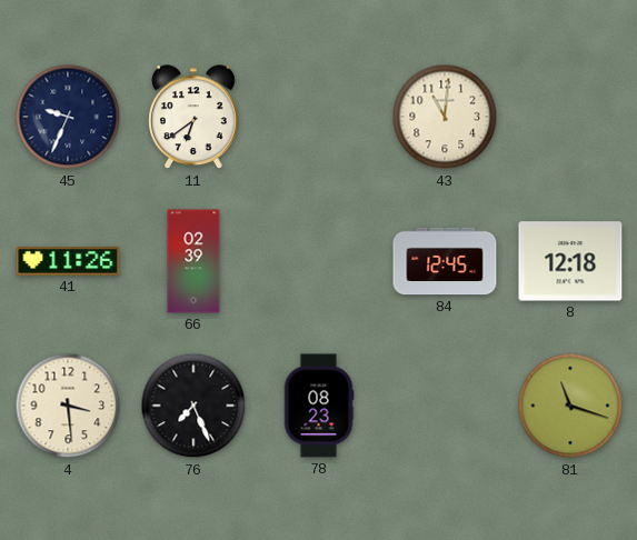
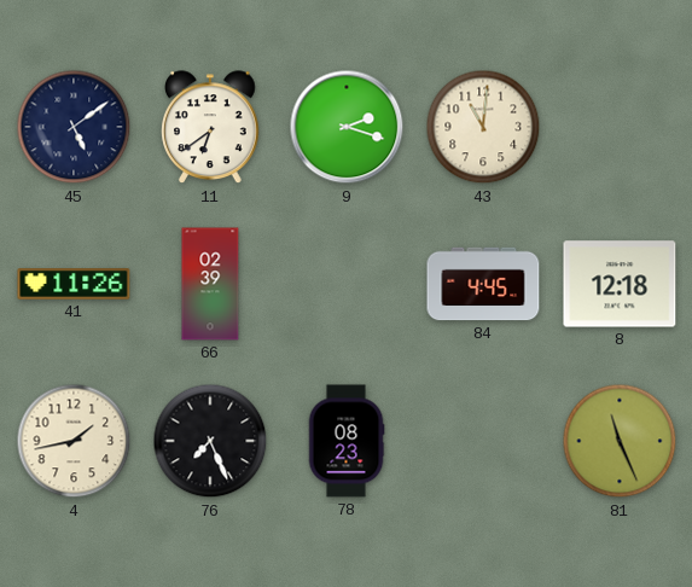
45: 9:34 -> 5:09
9: none -> 2:18
84: 12:45 -> 4:45
4: 3:29 -> 1:43
81: 11:18 -> 11:26
